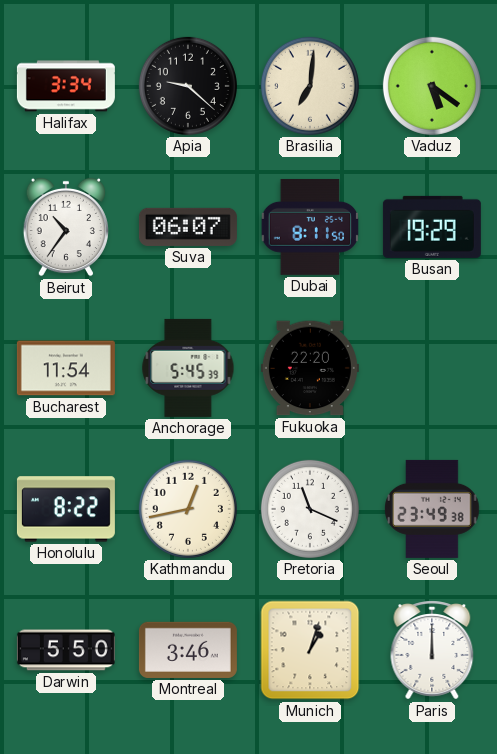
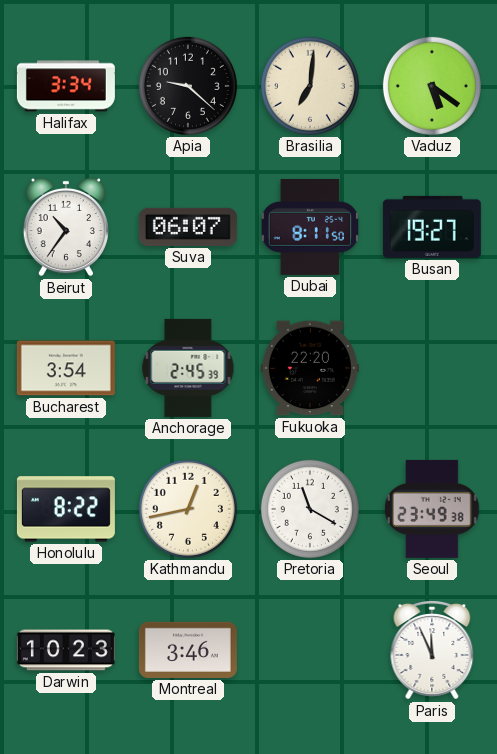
Busan: 19:29 -> 19:27
Bucharest: 11:54 -> 3:54
Anchorage: 5:45 -> 2:45
Pretoria: 11:19 -> 11:20
Darwin: 5:50 -> 10:23
Munich: 1:03 -> none
Paris: 12:00 -> 11:56
